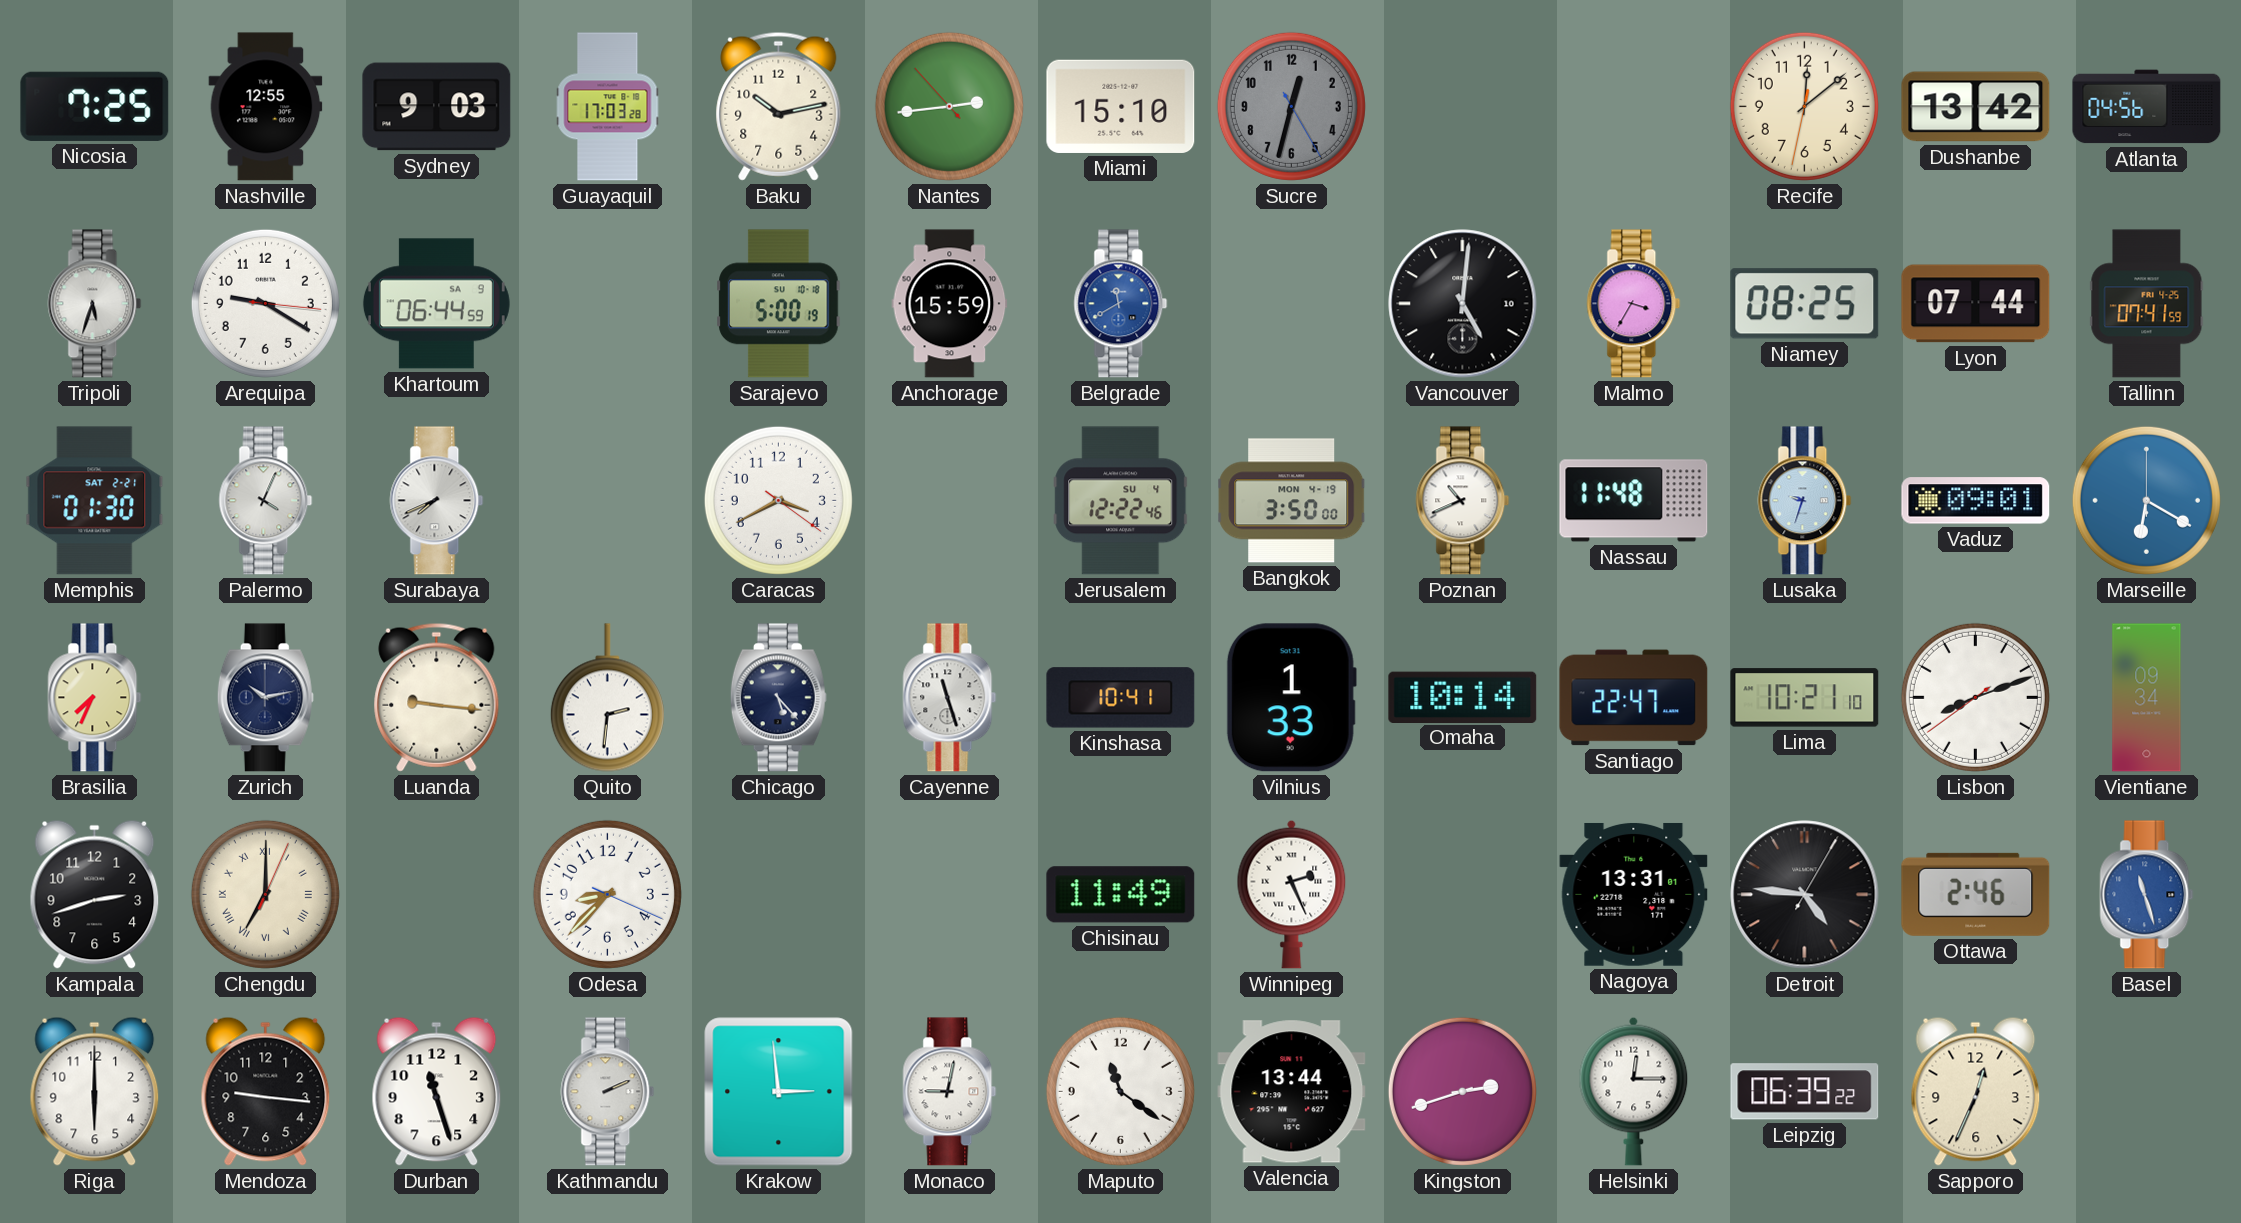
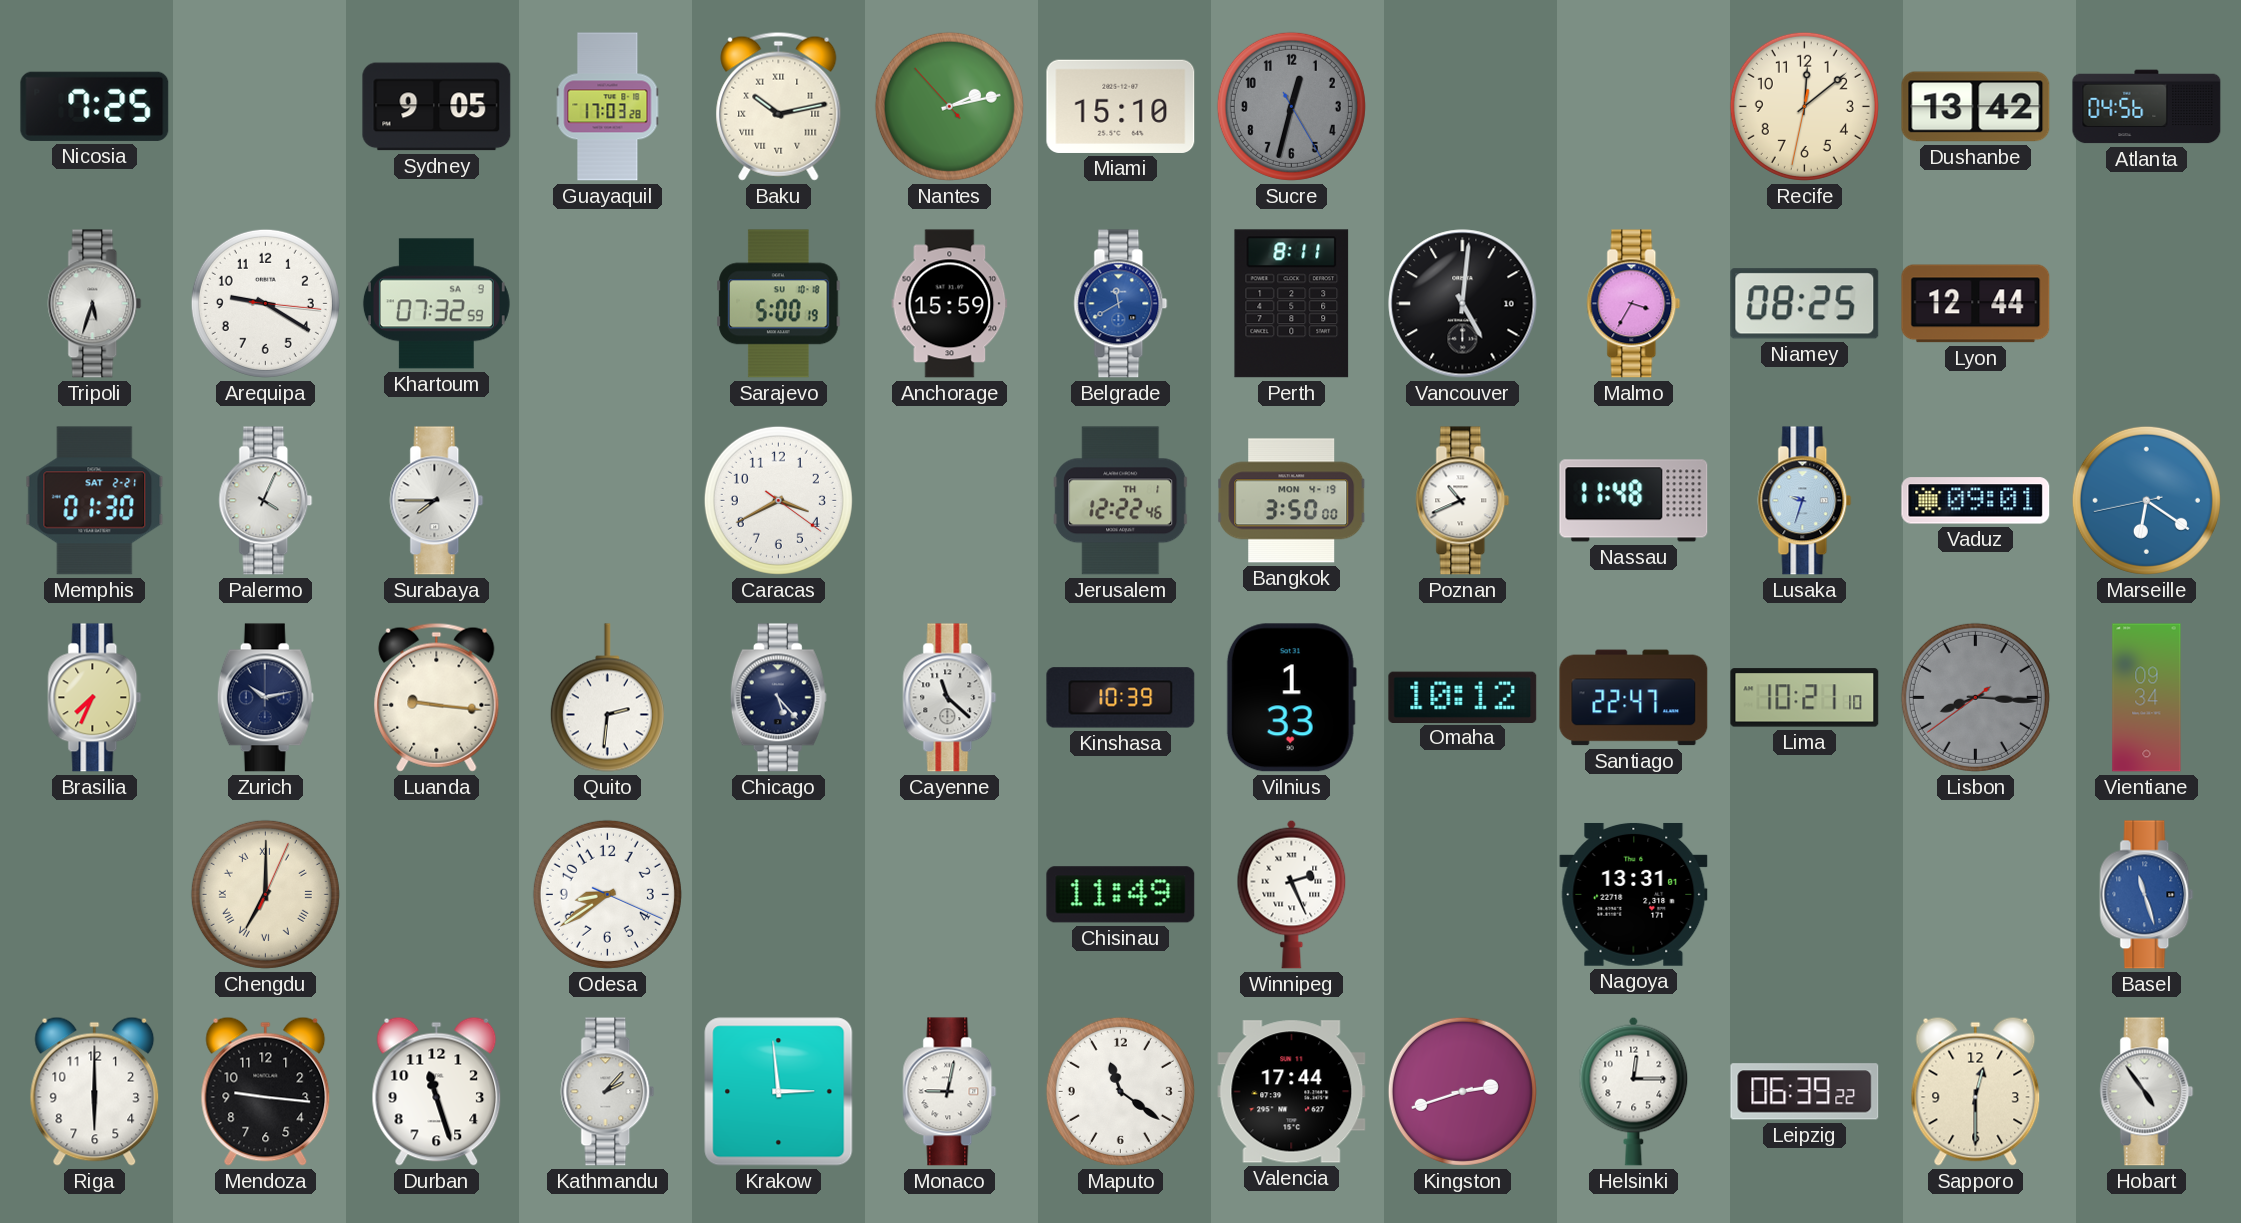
Nashville: 12:55 -> none
Sydney: 9:03 -> 9:05
Baku numerals: Arabic -> Roman
Nantes: 2:43 -> 2:12
Khartoum: 06:44 -> 07:32
Perth: none -> 8:11
Lyon: 07:44 -> 12:44
Tallinn: 07:41 -> none
Surabaya: 7:41 -> 7:45
Jerusalem date: SU 4 -> TH 1
Marseille: 6:20:00 -> 6:20:43
Cayenne: 11:27 -> 11:22
Kinshasa: 10:41 -> 10:39
Omaha: 10:14 -> 10:12
Lisbon: 8:11 -> 8:15
Lisbon dial: white -> grey
Kampala: 2:42 -> none
Odesa: 8:37 -> 8:39
Detroit: 4:46 -> none
Ottawa: 2:46 -> none
Kathmandu: 2:11 -> 2:07
Valencia: 13:44 -> 17:44
Sapporo: 12:34 -> 12:30
Hobart: none -> 4:54
